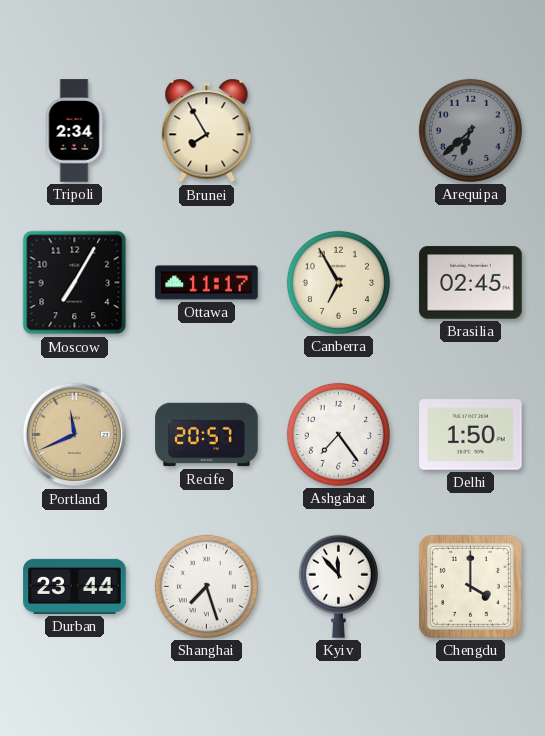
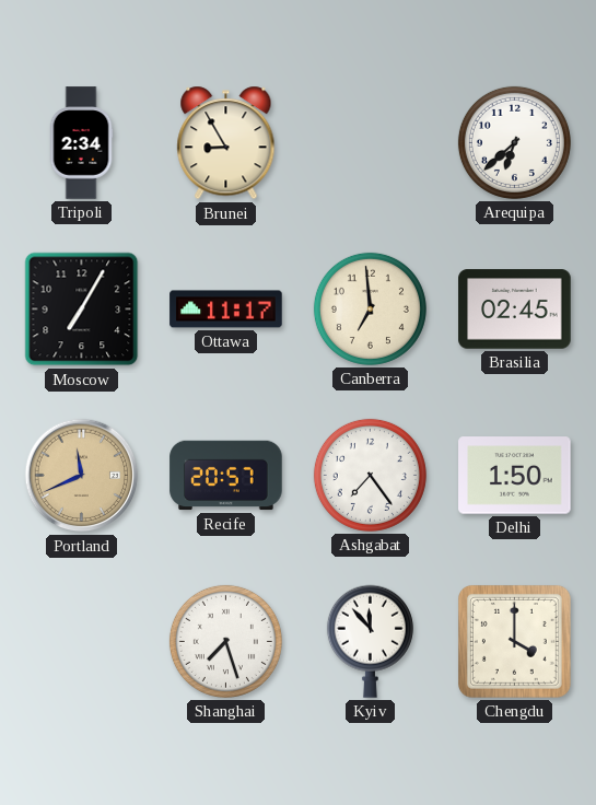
Brunei: 7:55 -> 8:55
Arequipa dial: grey -> white
Canberra: 6:55 -> 6:59
Durban: 23:44 -> none
